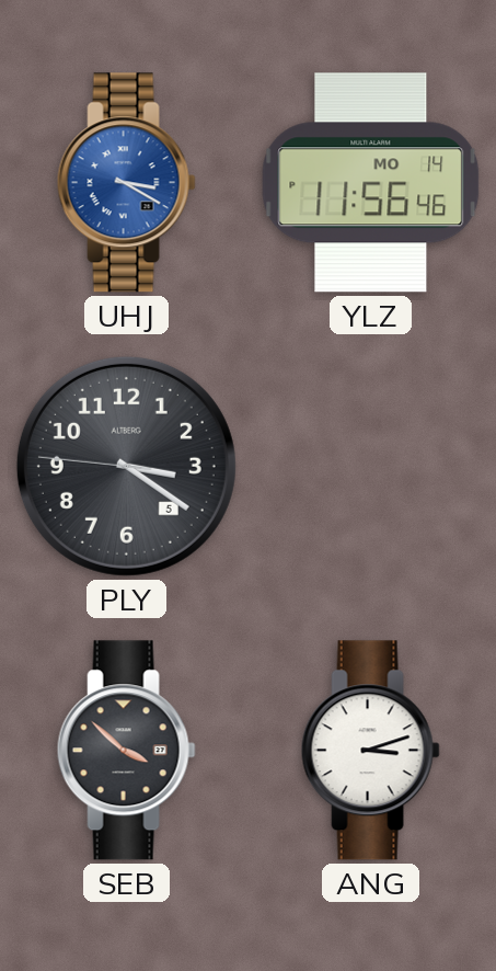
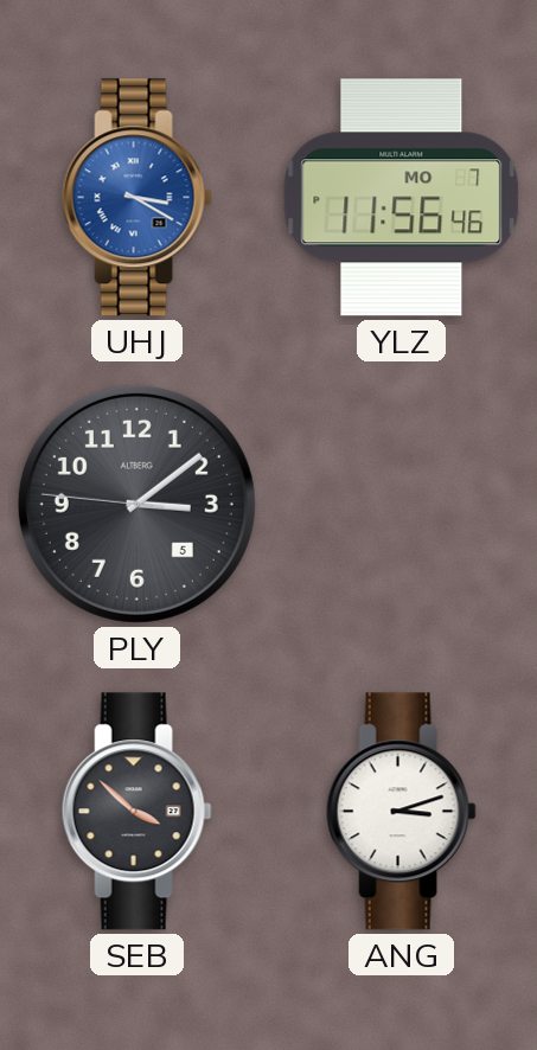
YLZ date: MO 14 -> MO 7
PLY: 3:20 -> 3:08
